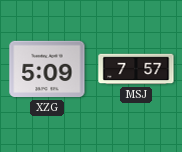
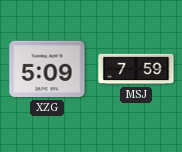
MSJ: 7:57 -> 7:59
